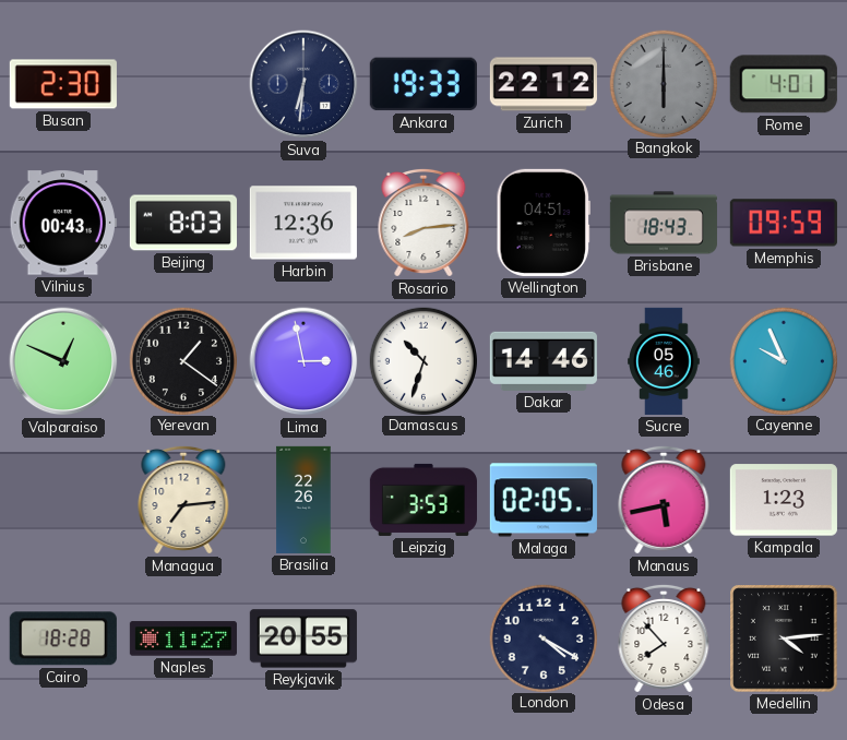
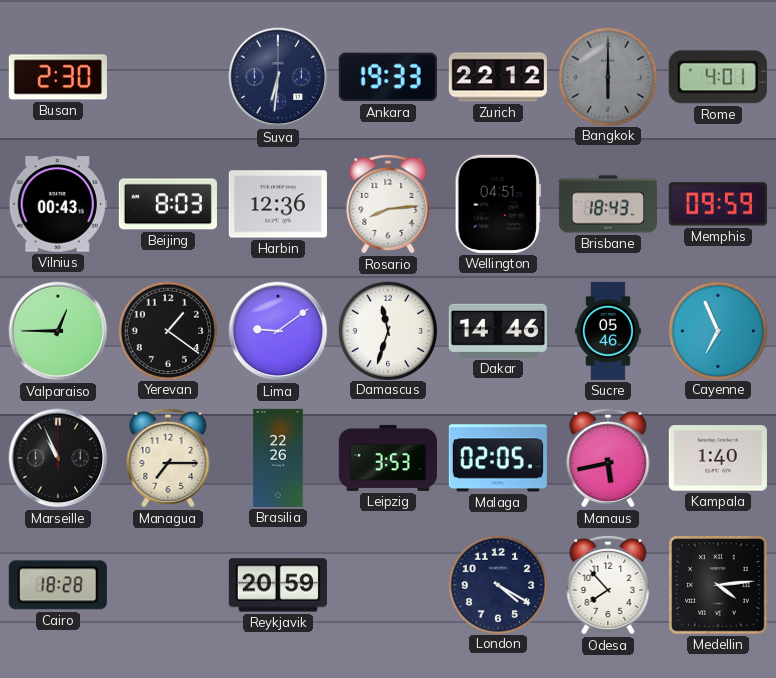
Valparaiso: 12:49 -> 12:45
Lima: 2:58 -> 9:09
Damascus: 10:33 -> 11:33
Cayenne: 9:56 -> 6:56
Marseille: none -> 10:56
Managua: 7:14 -> 7:15
Kampala: 1:23 -> 1:40
Naples: 11:27 -> none
Reykjavik: 20:55 -> 20:59
